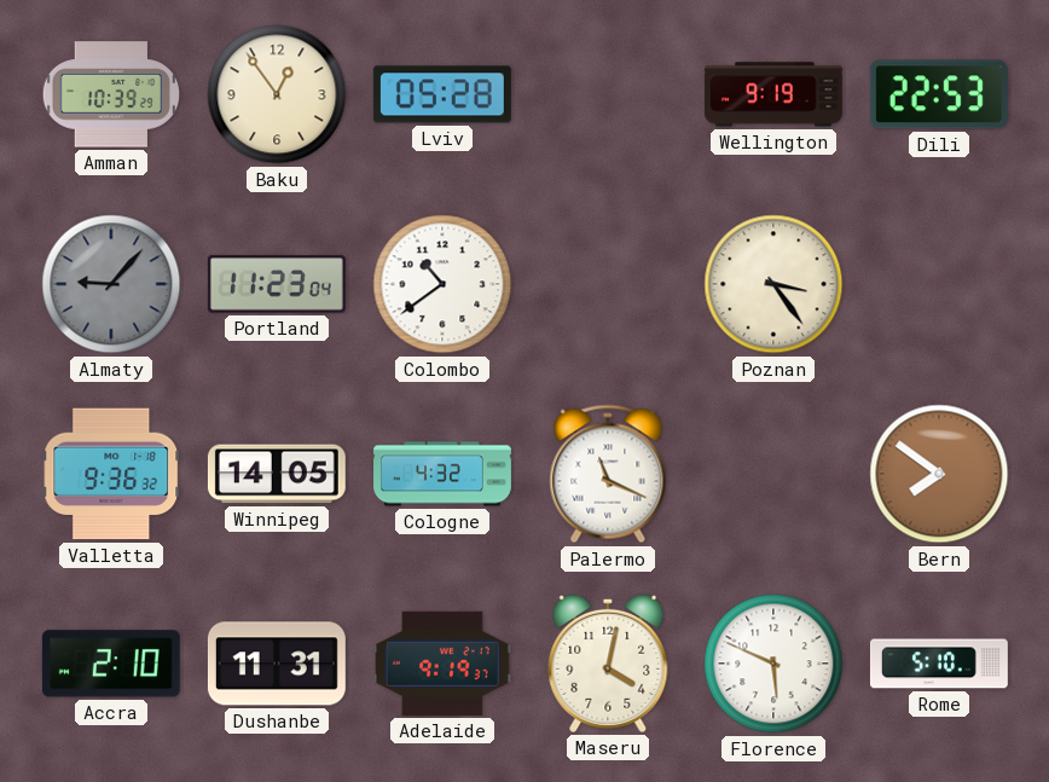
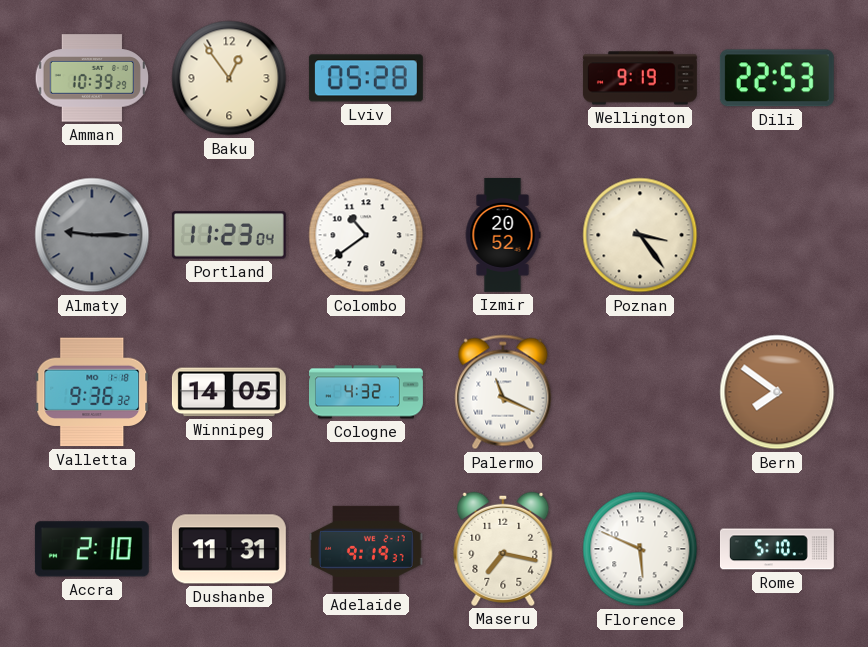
Almaty: 9:07 -> 9:15
Izmir: none -> 20:52
Maseru: 4:02 -> 7:17
